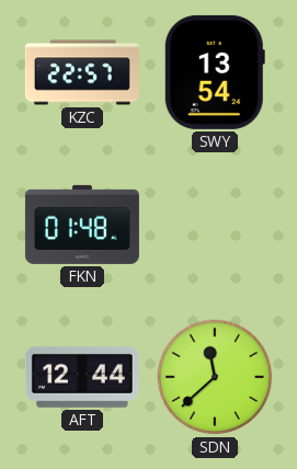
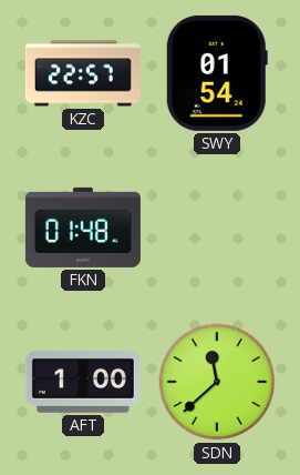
SWY: 13:54 -> 01:54
AFT: 12:44 -> 1:00
